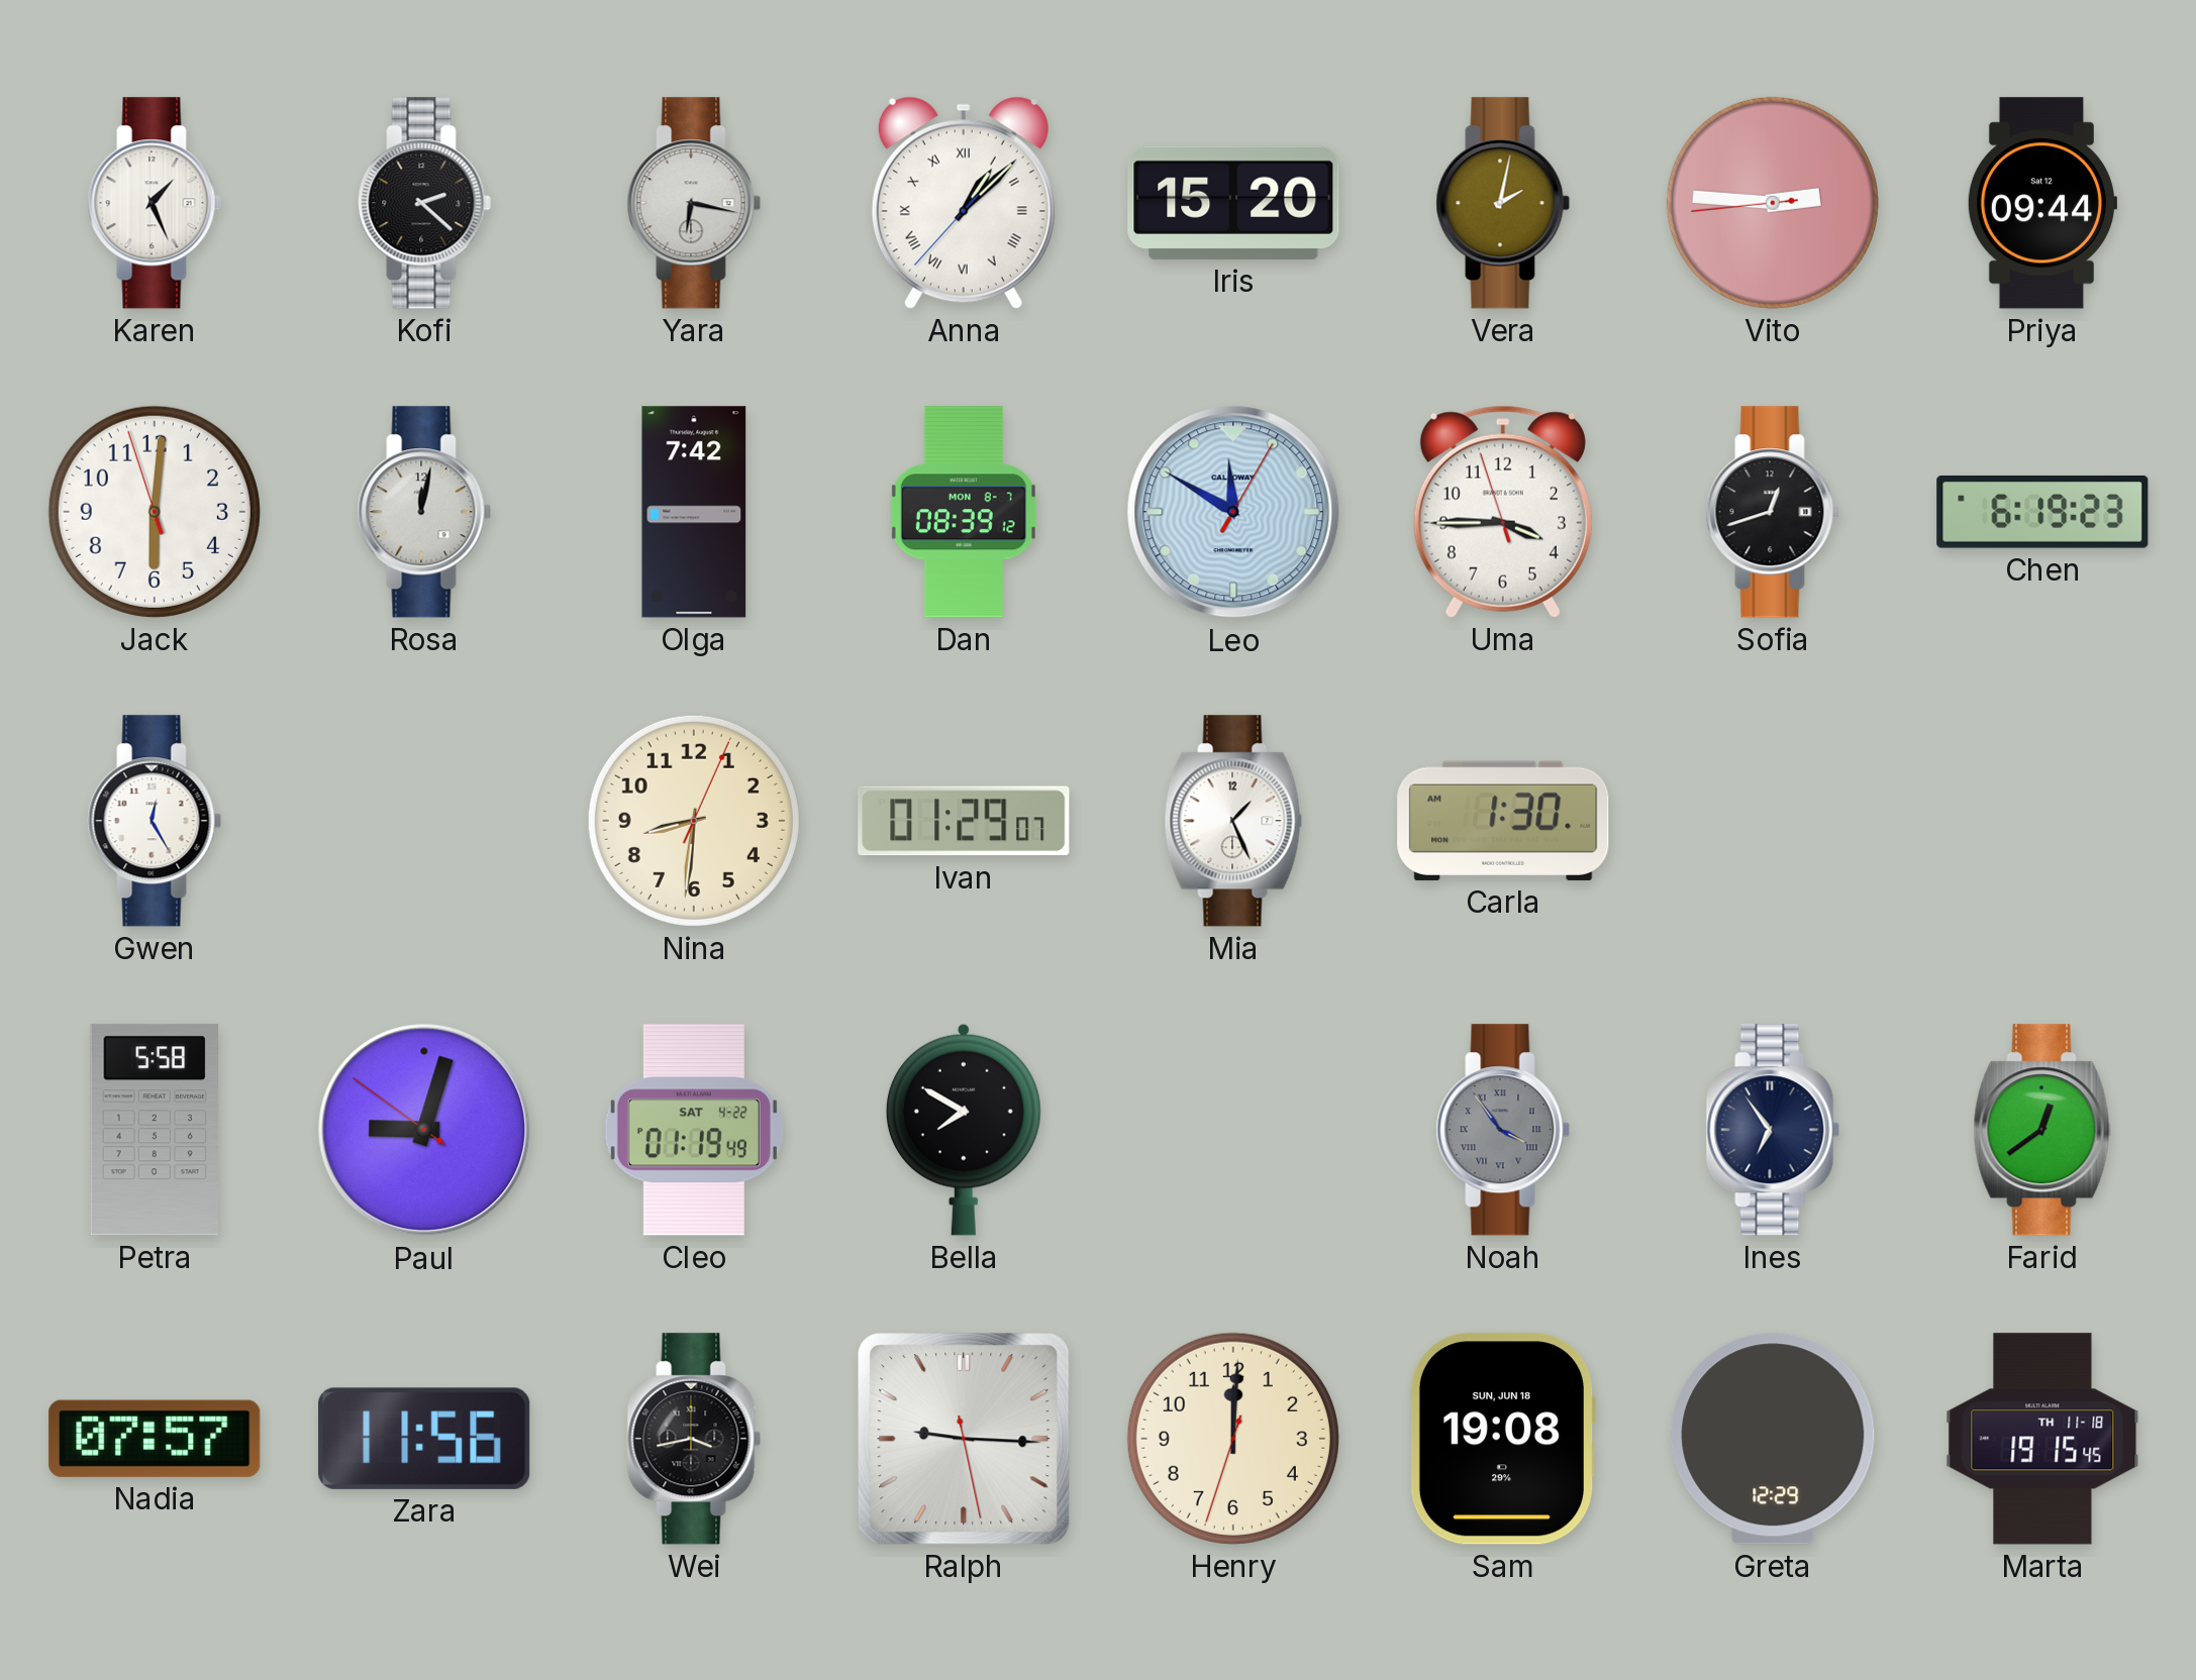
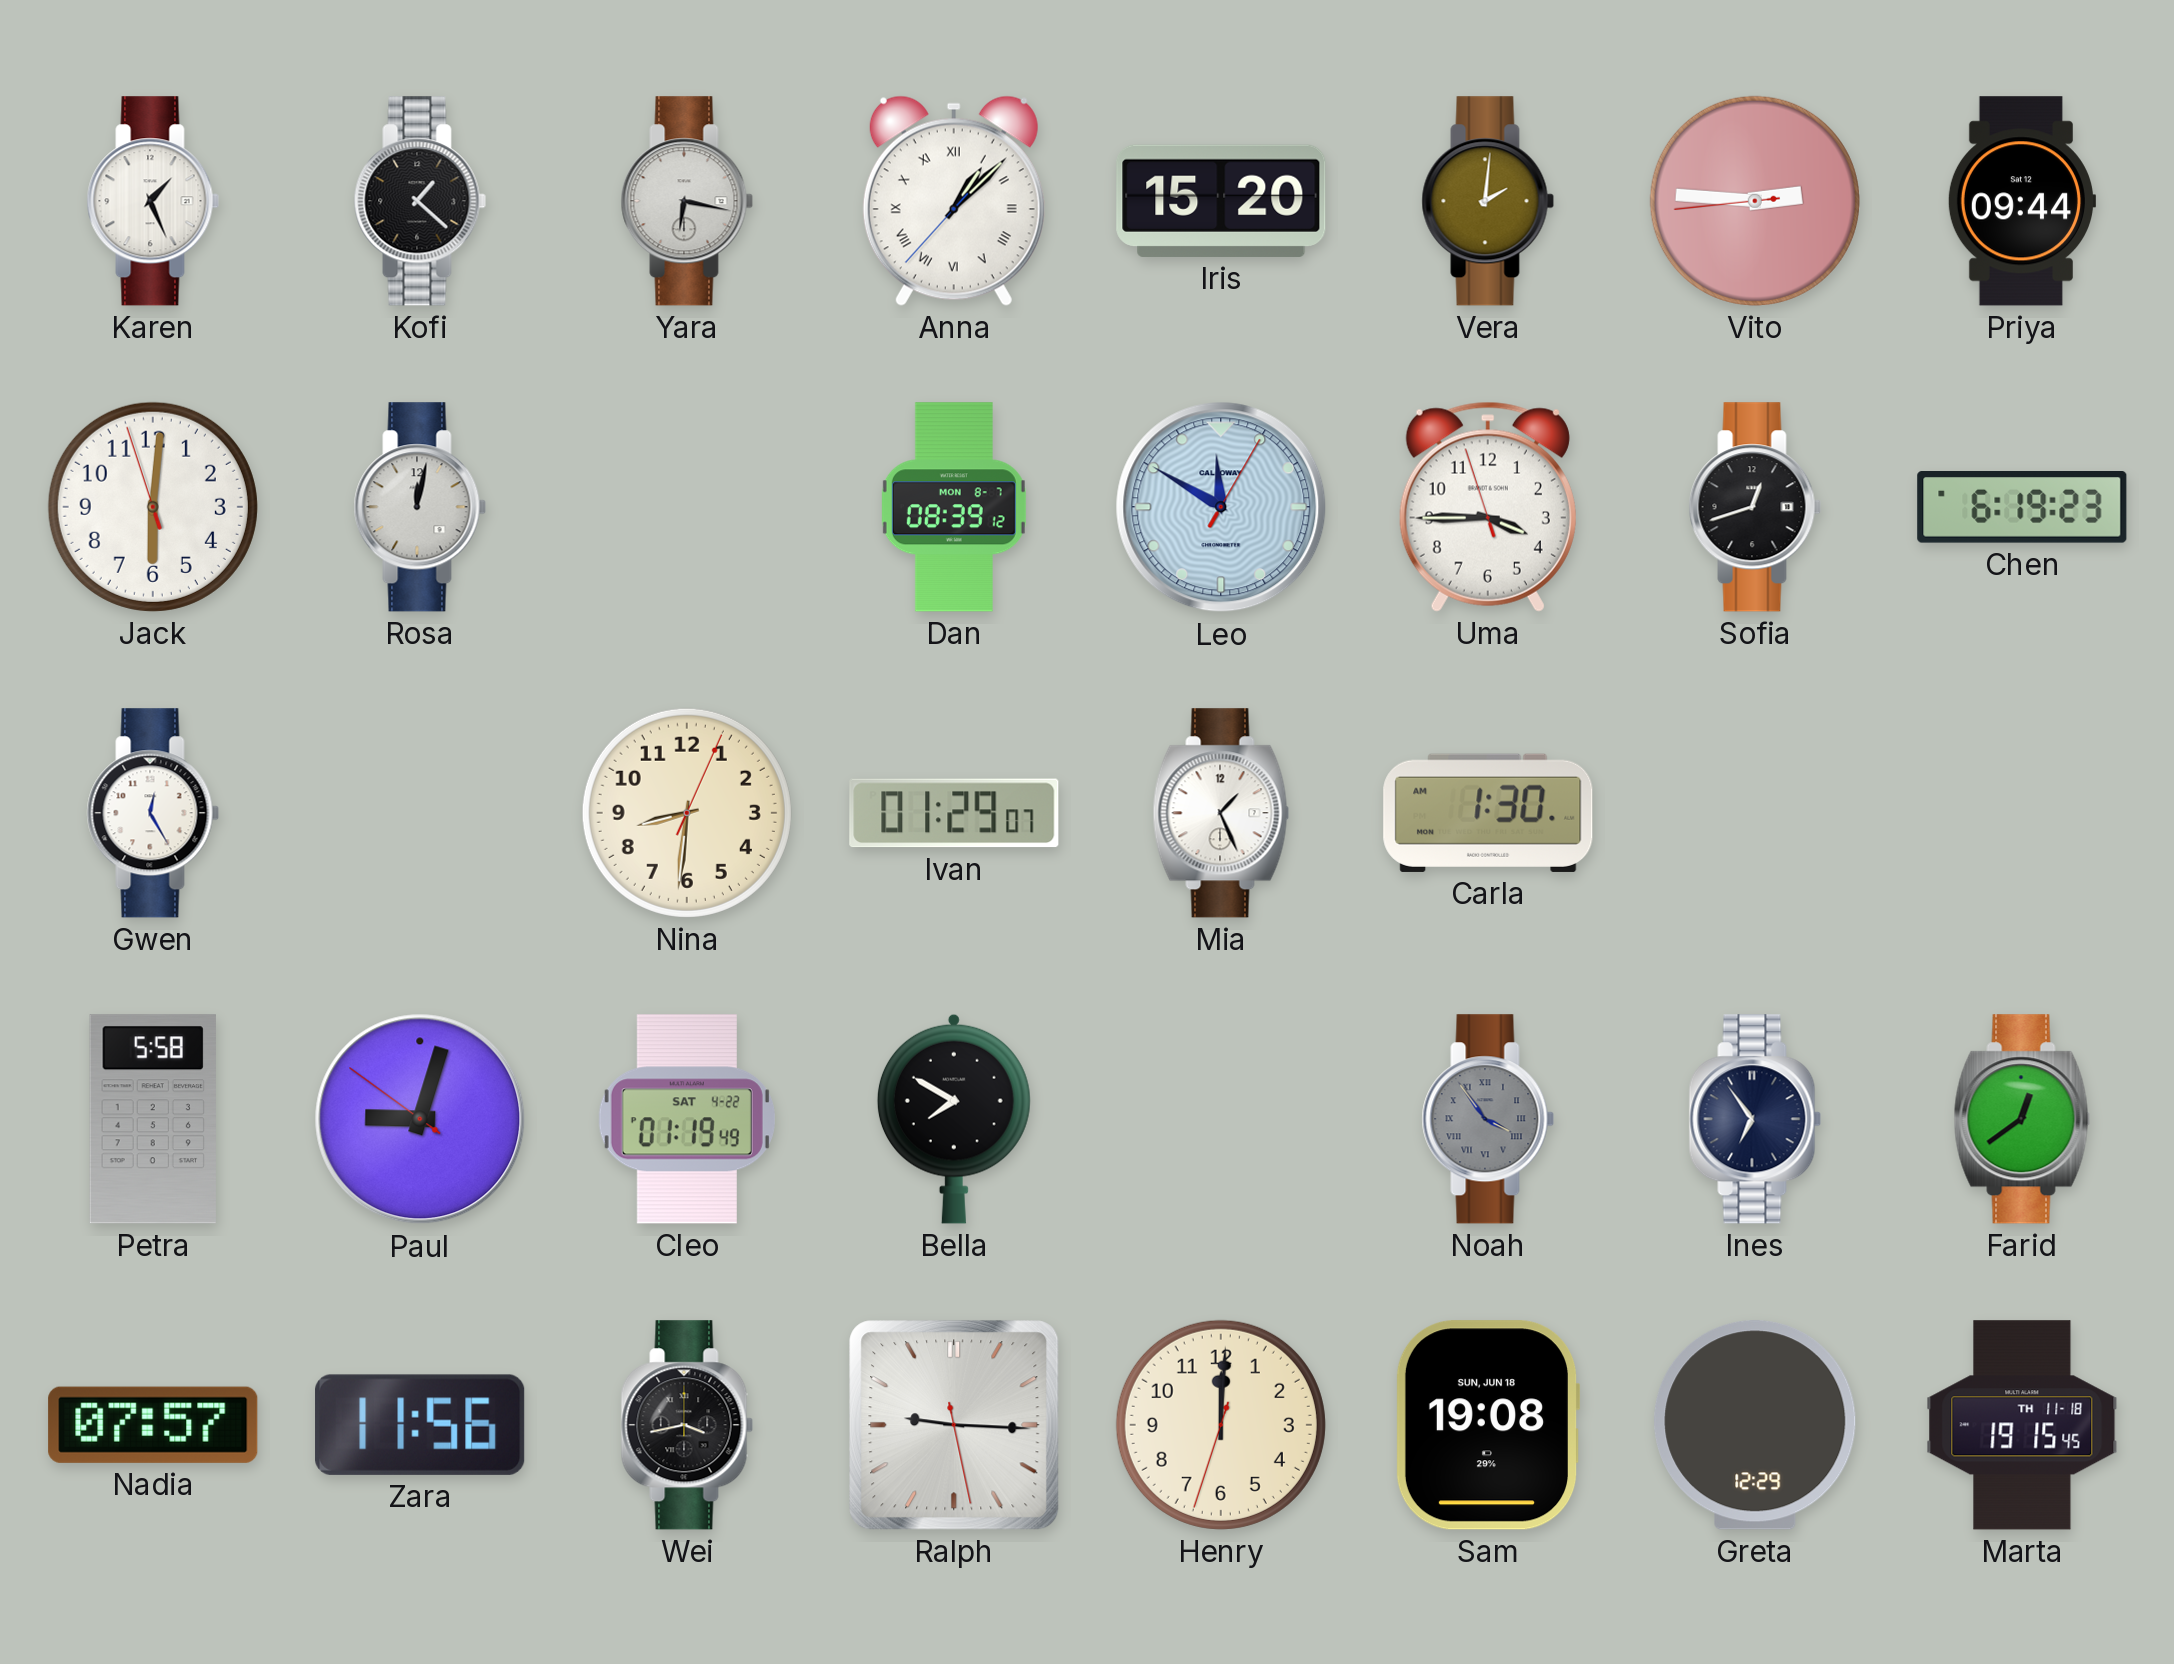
Kofi: 2:22 -> 1:22
Vera: 2:02 -> 2:01
Olga: 7:42 -> none
